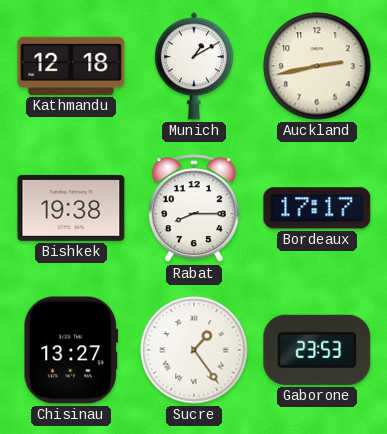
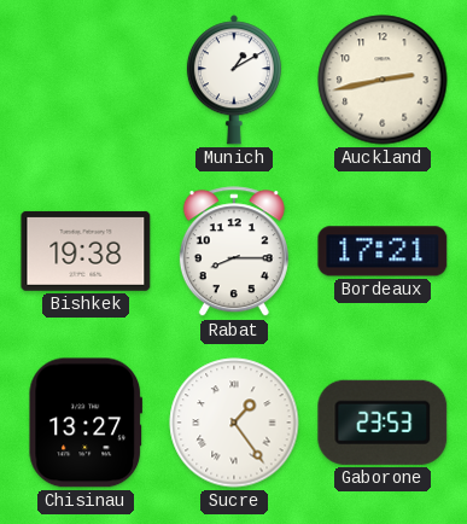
Kathmandu: 12:18 -> none
Bordeaux: 17:17 -> 17:21
